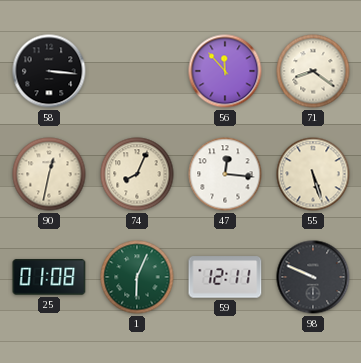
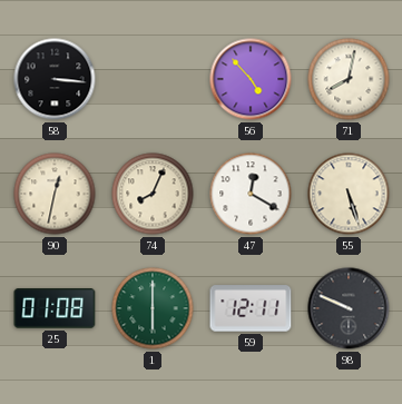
56: 11:53 -> 4:53
71: 8:21 -> 8:02
47: 12:16 -> 12:20
1: 6:04 -> 6:00
